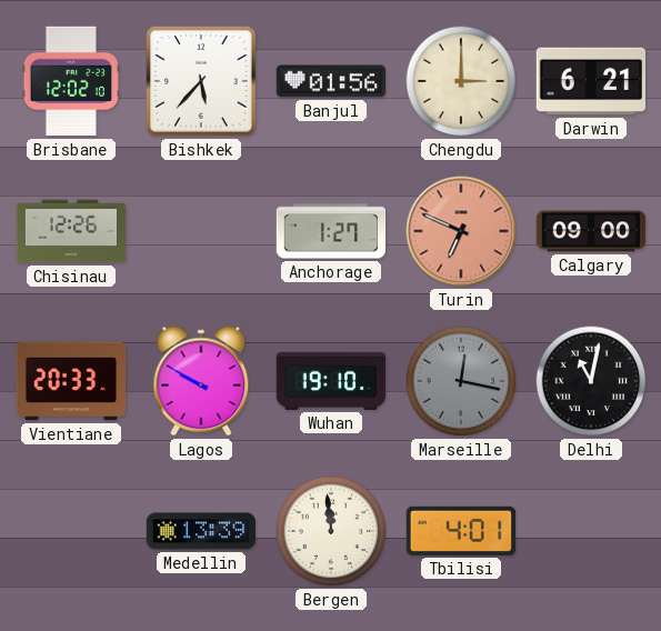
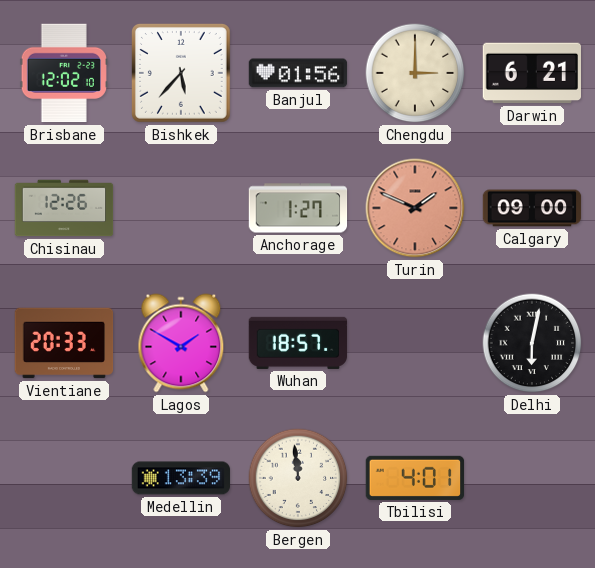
Turin: 6:49 -> 1:49
Lagos: 9:50 -> 1:50
Wuhan: 19:10 -> 18:57
Marseille: 12:17 -> none
Delhi: 11:02 -> 6:02
